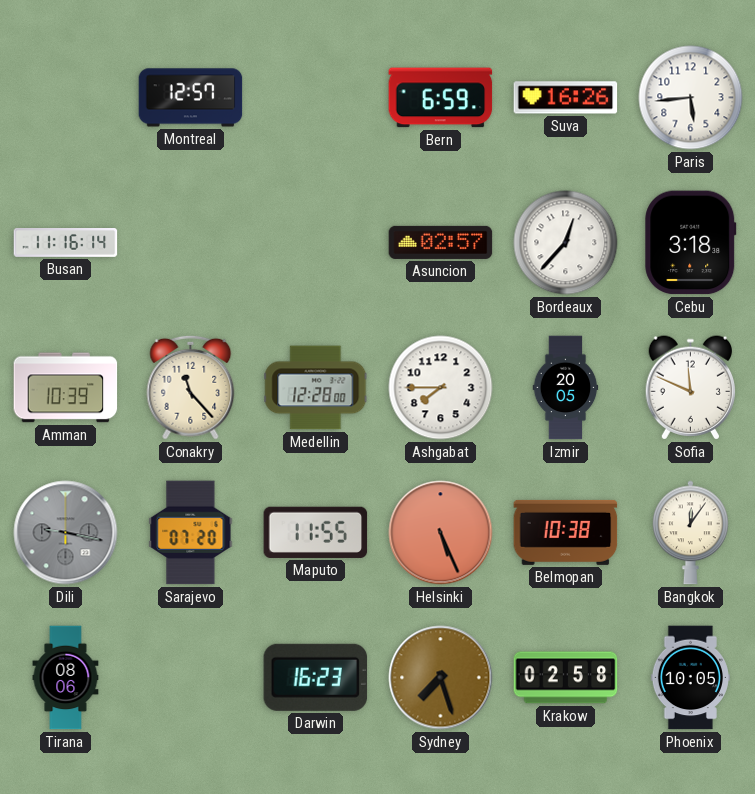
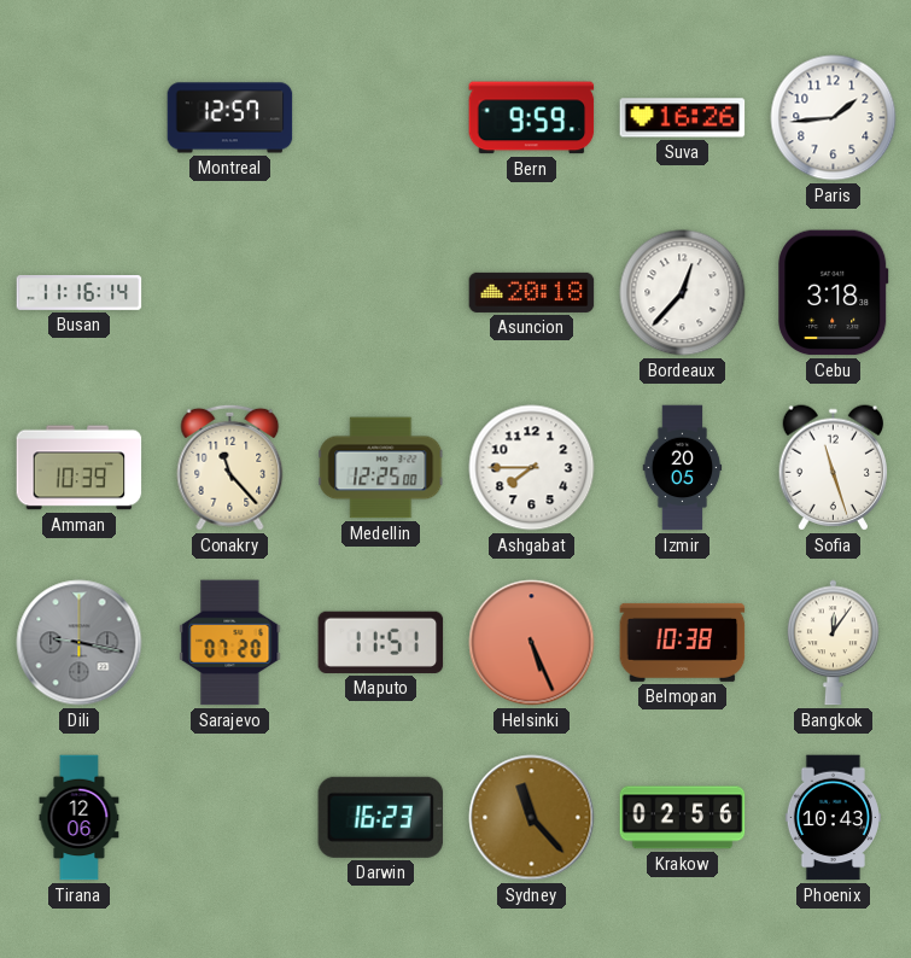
Bern: 6:59 -> 9:59
Paris: 5:44 -> 1:44
Asuncion: 02:57 -> 20:18
Medellin: 12:28 -> 12:25
Sofia: 11:49 -> 11:27
Maputo: 11:55 -> 11:51
Tirana: 08:06 -> 12:06
Sydney: 7:27 -> 11:23
Krakow: 02:58 -> 02:56
Phoenix: 10:05 -> 10:43
